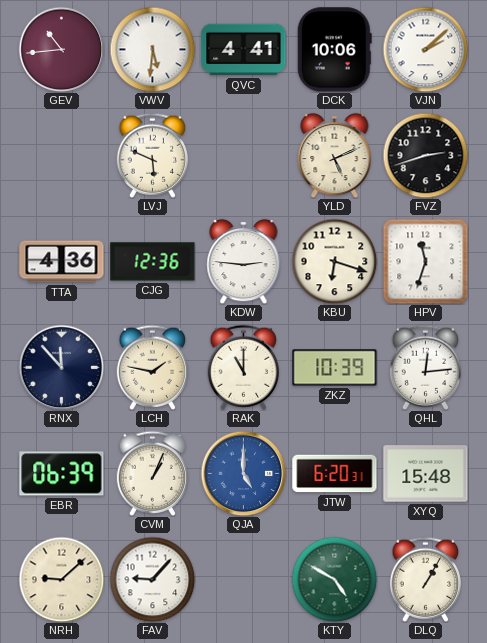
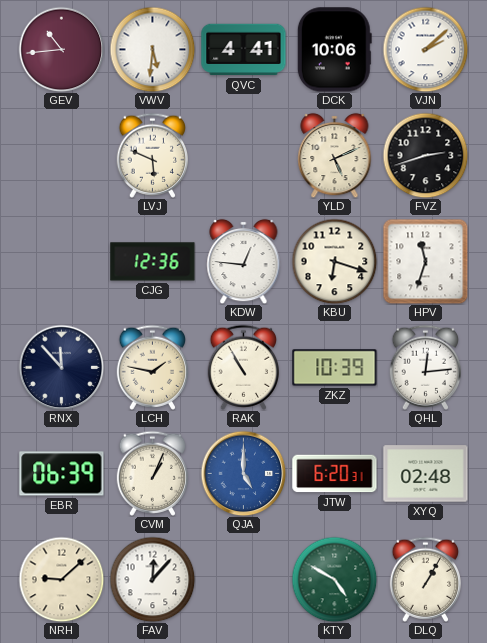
TTA: 4:36 -> none
KDW: 2:46 -> 12:46
RAK: 11:00 -> 10:55
XYQ: 15:48 -> 02:48
FAV: 9:07 -> 12:07
